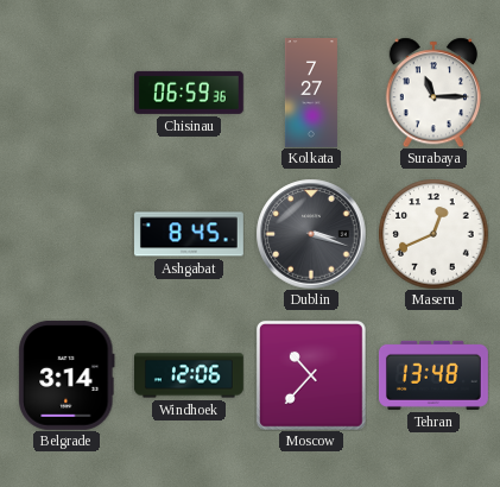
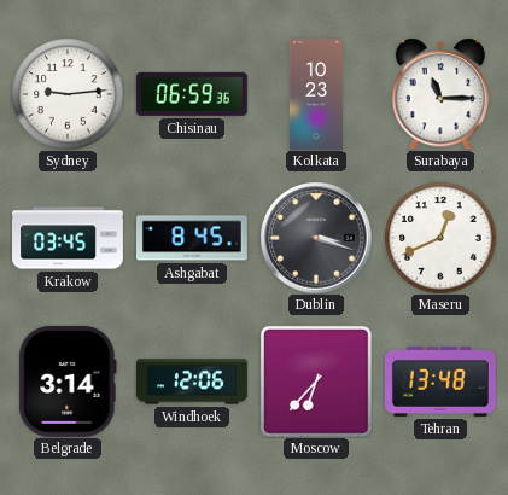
Sydney: none -> 9:14
Kolkata: 7:27 -> 10:23
Krakow: none -> 03:45
Moscow: 10:37 -> 6:37
